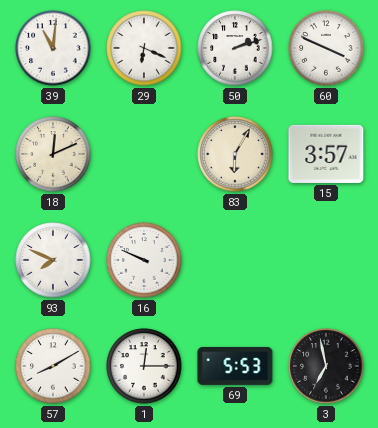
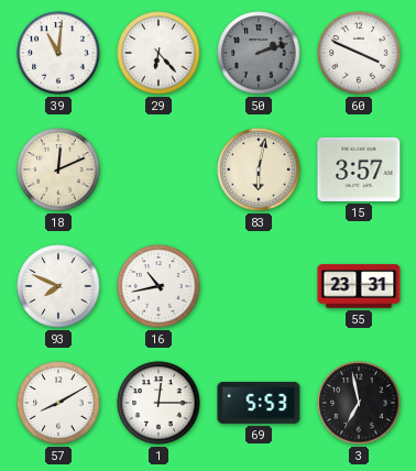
29: 6:19 -> 6:23
50 dial: white -> grey
83: 6:05 -> 6:02
16: 9:49 -> 10:43
55: none -> 23:31
